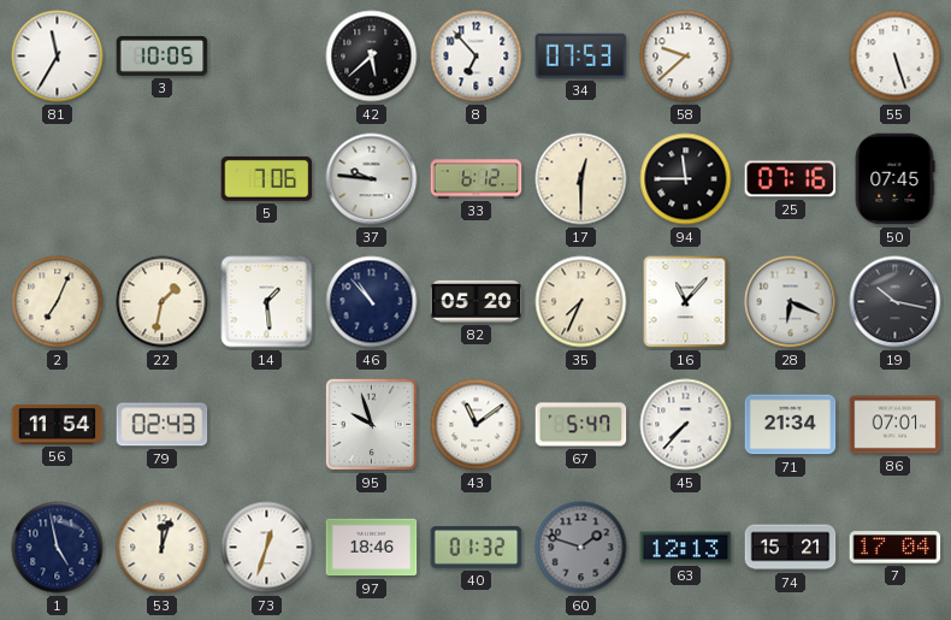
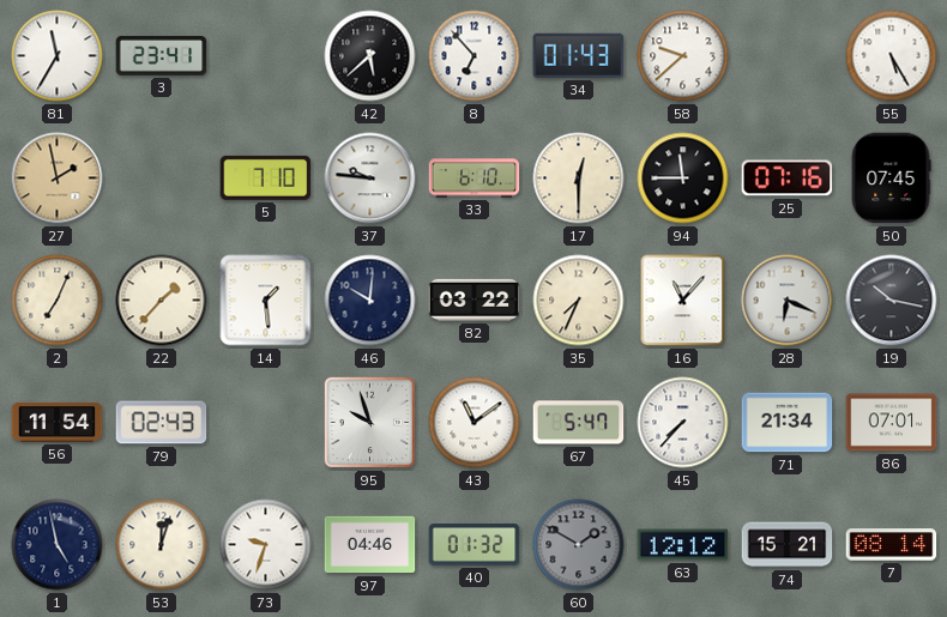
3: 10:05 -> 23:41
34: 07:53 -> 01:43
55: 5:27 -> 5:25
27: none -> 1:58
5: 7:06 -> 7:10
33: 6:12 -> 6:10
22: 1:32 -> 1:37
46: 10:53 -> 10:01
82: 05:20 -> 03:22
73: 12:33 -> 9:33
97: 18:46 -> 04:46
60: 1:48 -> 1:50
63: 12:13 -> 12:12
7: 17:04 -> 08:14
